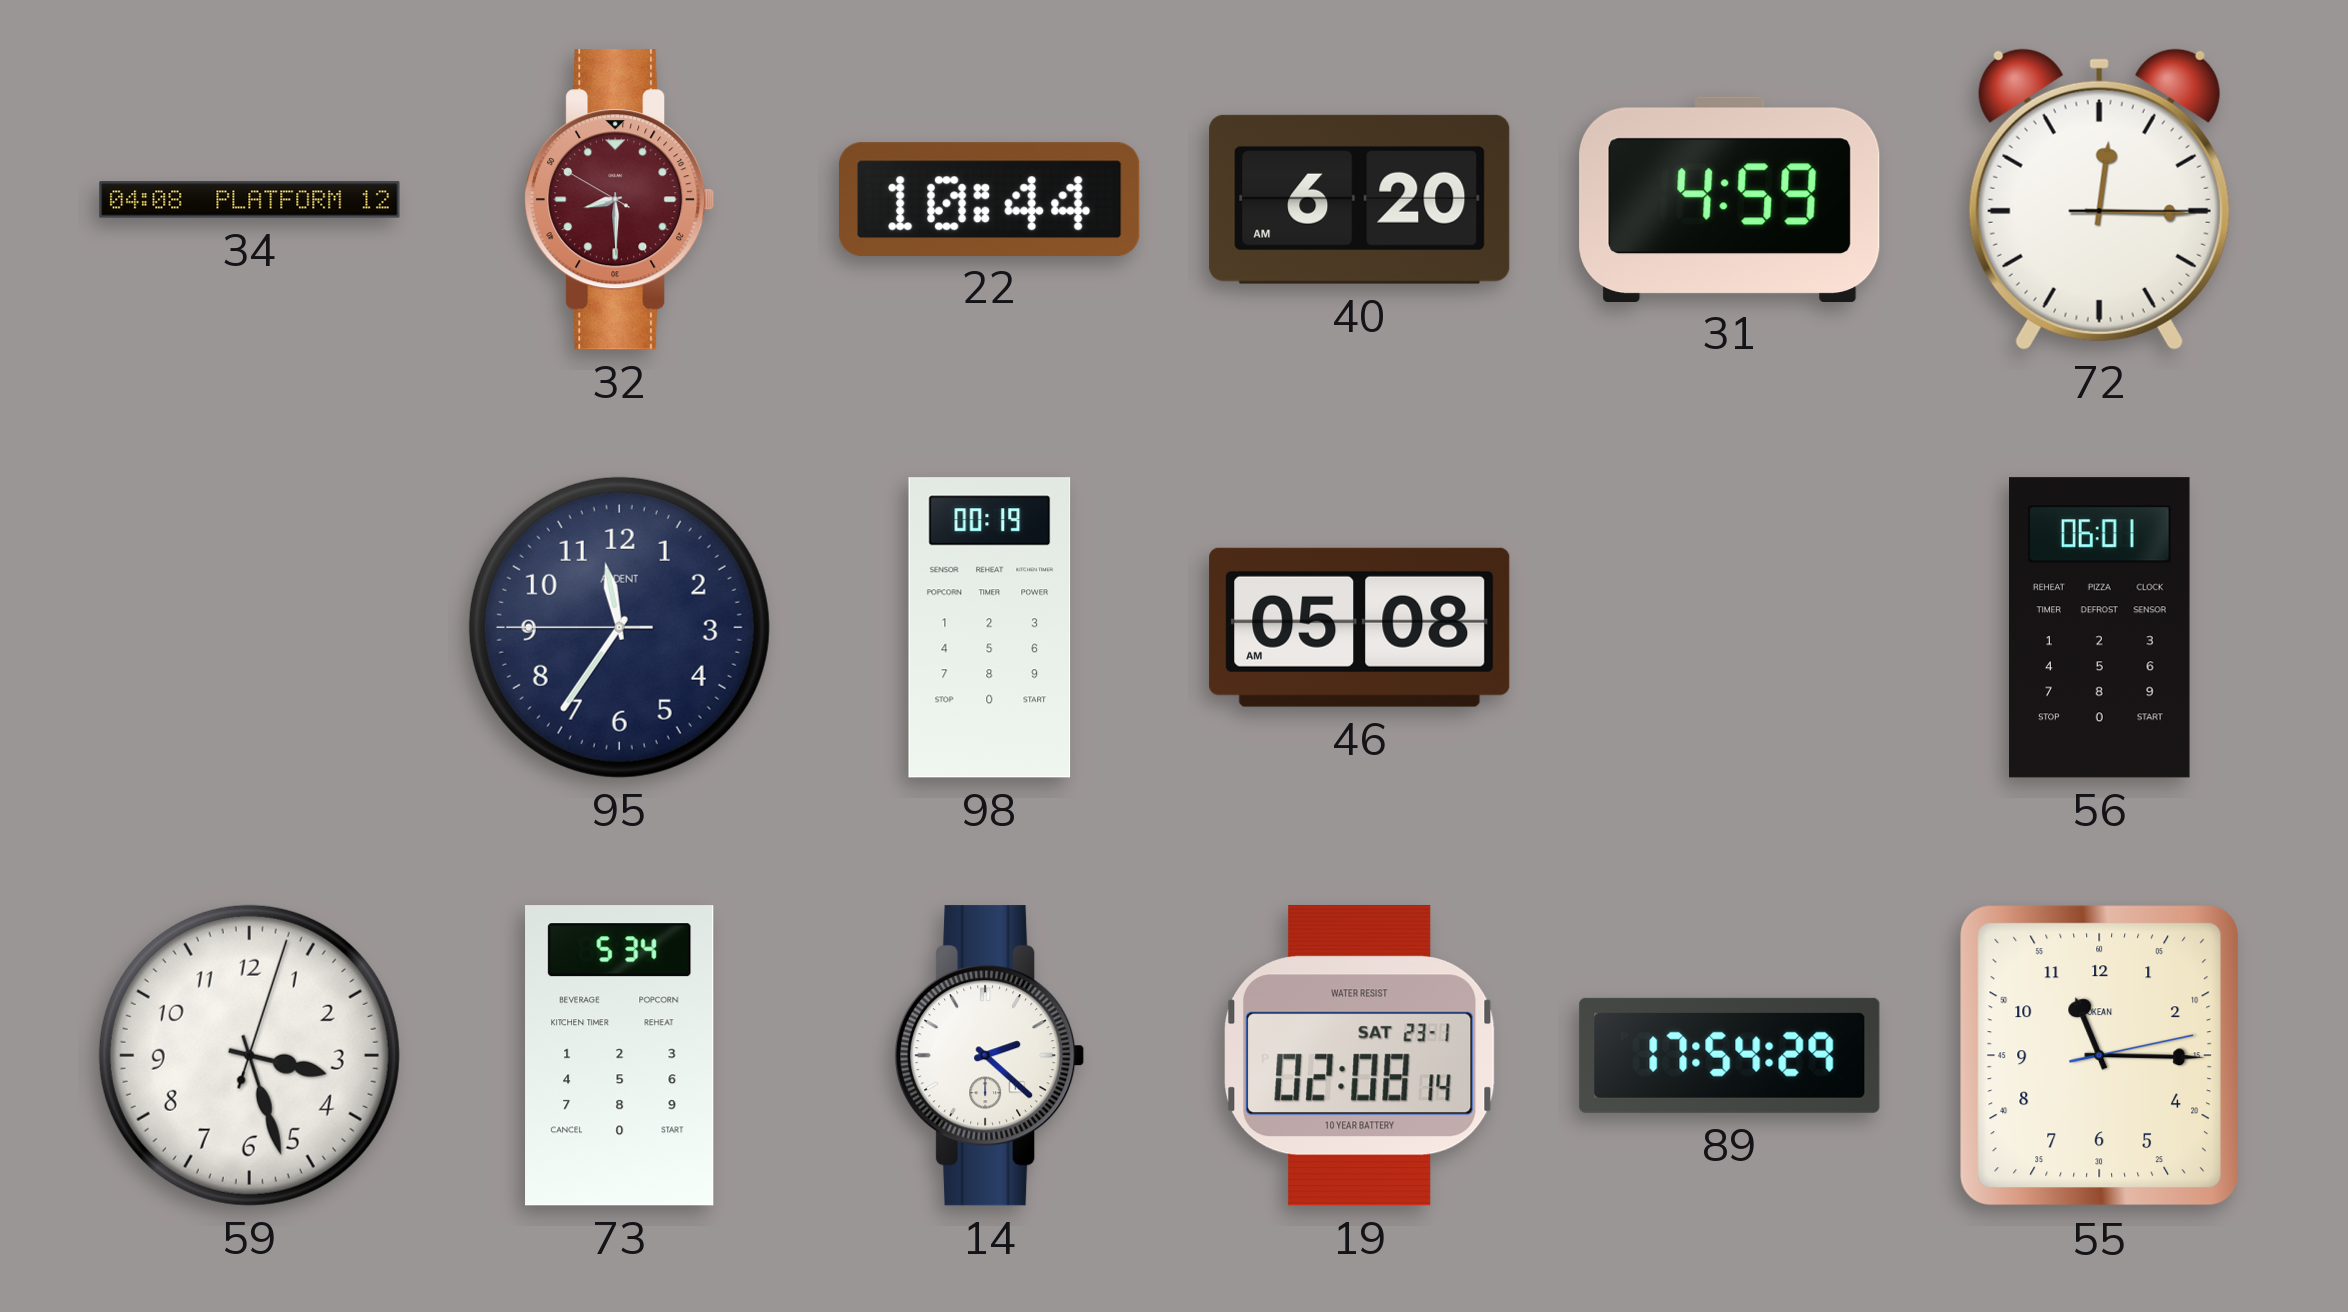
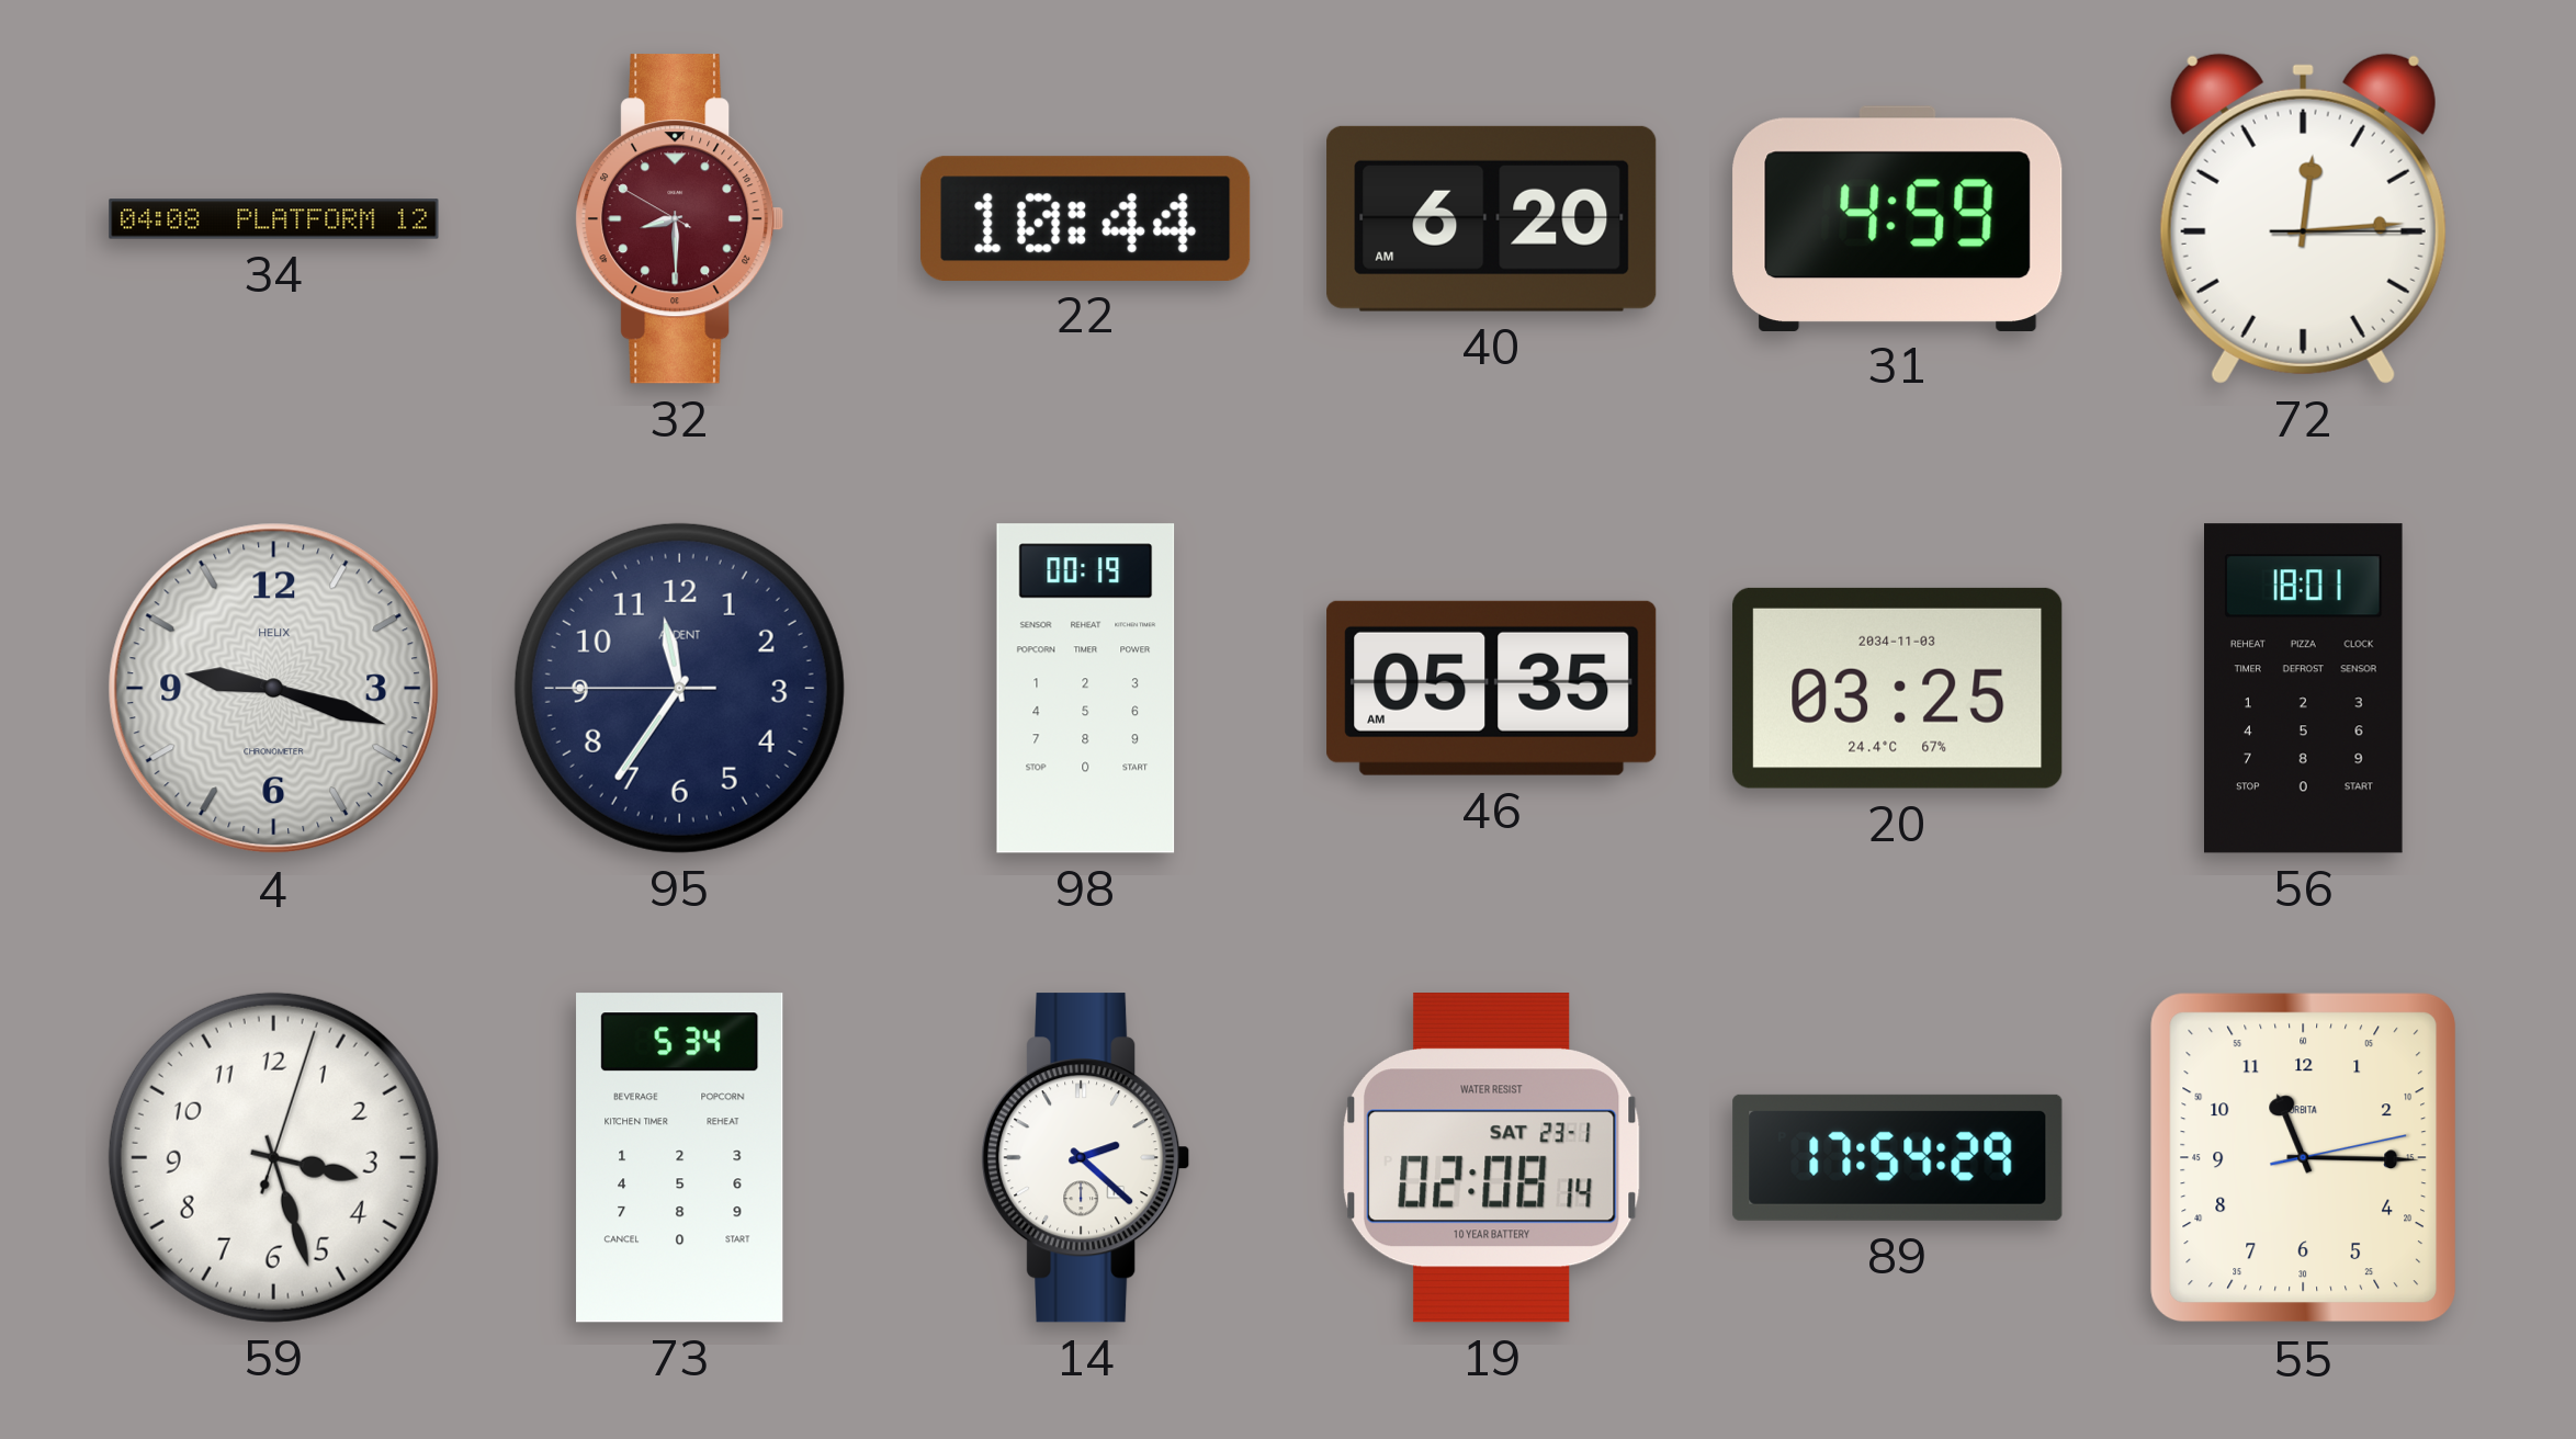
72: 12:15 -> 12:14
4: none -> 9:18
46: 05:08 -> 05:35
20: none -> 03:25
56: 06:01 -> 18:01
55 brand: OKEAN -> ORBITA
